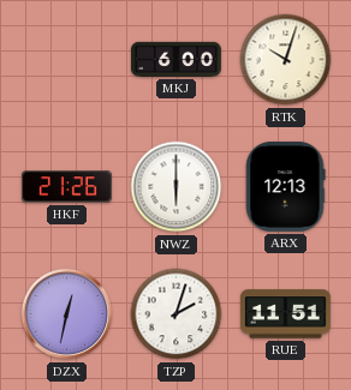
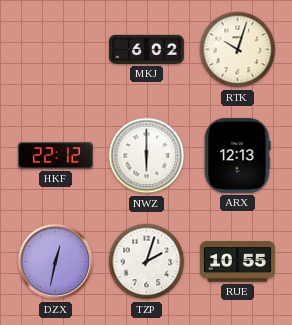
MKJ: 6:00 -> 6:02
HKF: 21:26 -> 22:12
RUE: 11:51 -> 10:55
